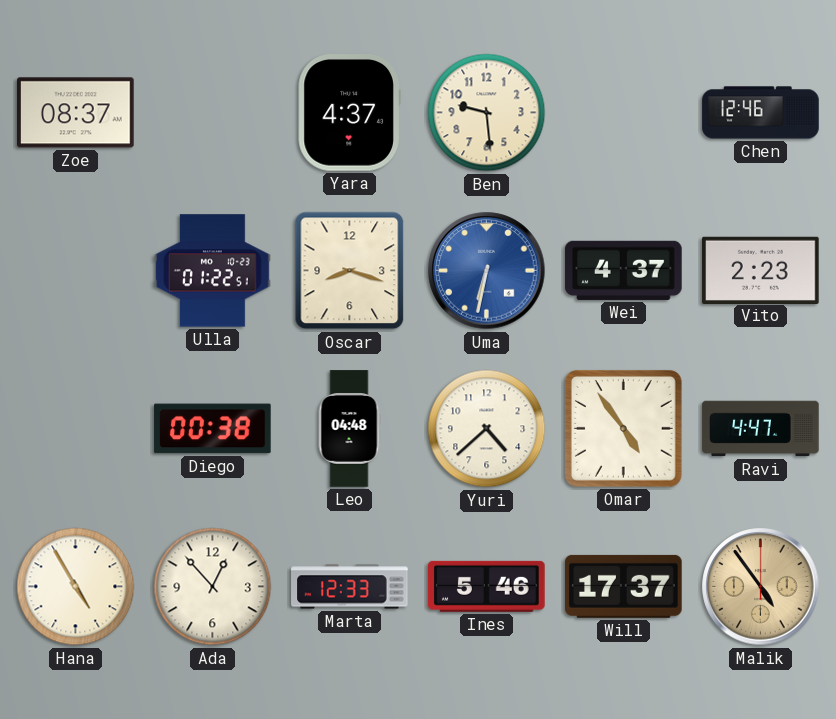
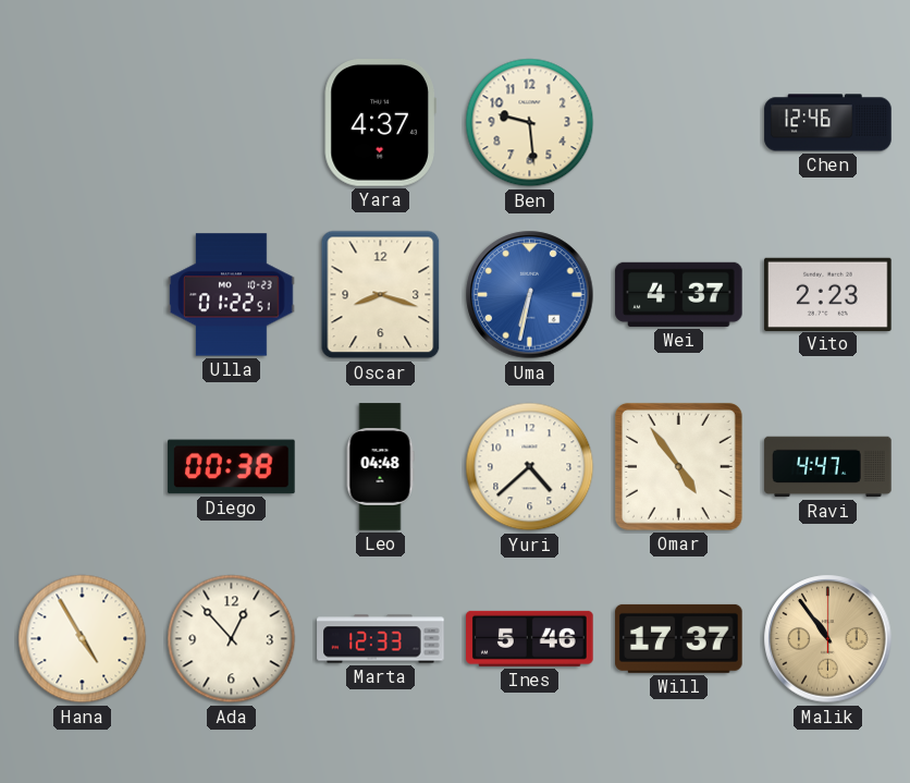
Zoe: 08:37 -> none
Malik: 4:54 -> 10:54
